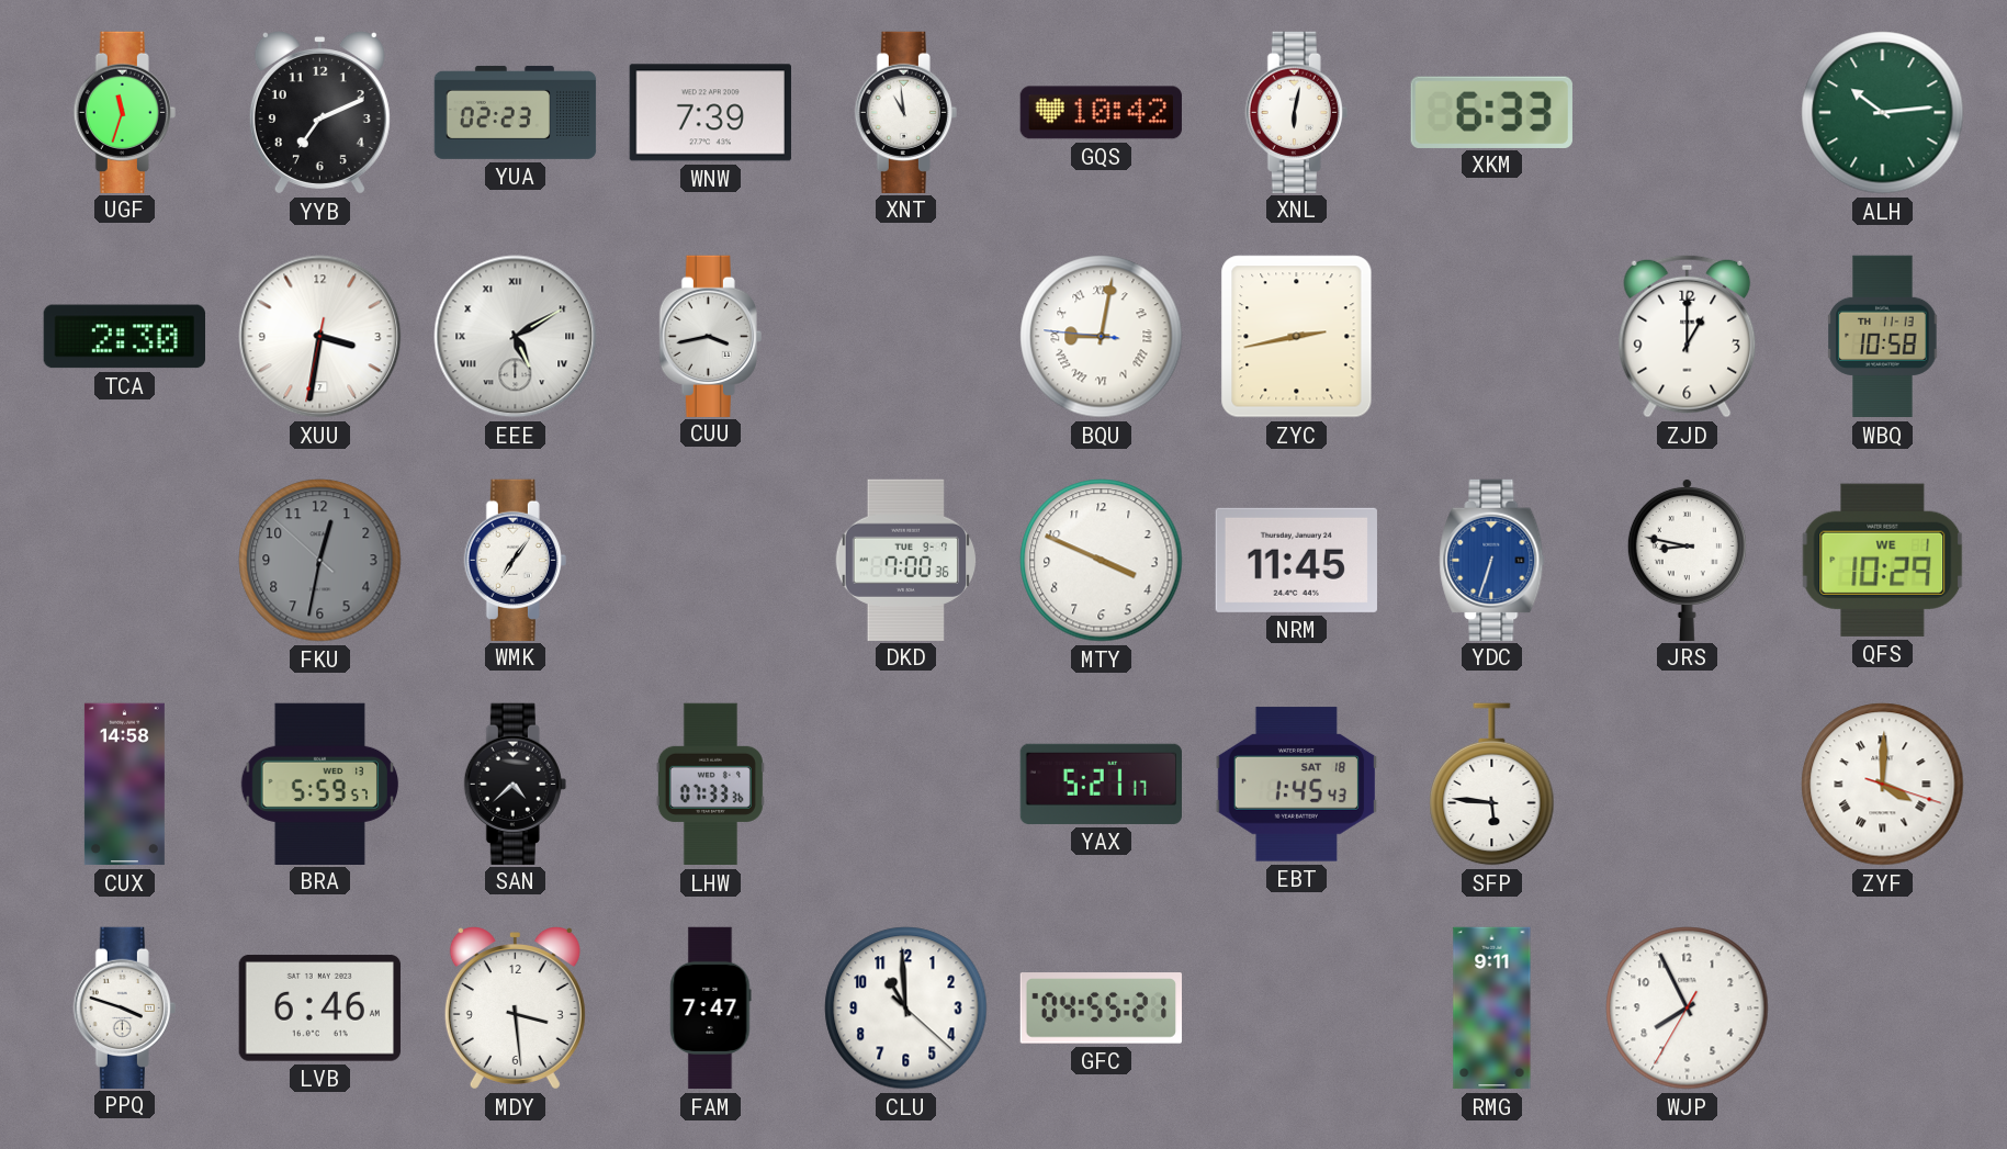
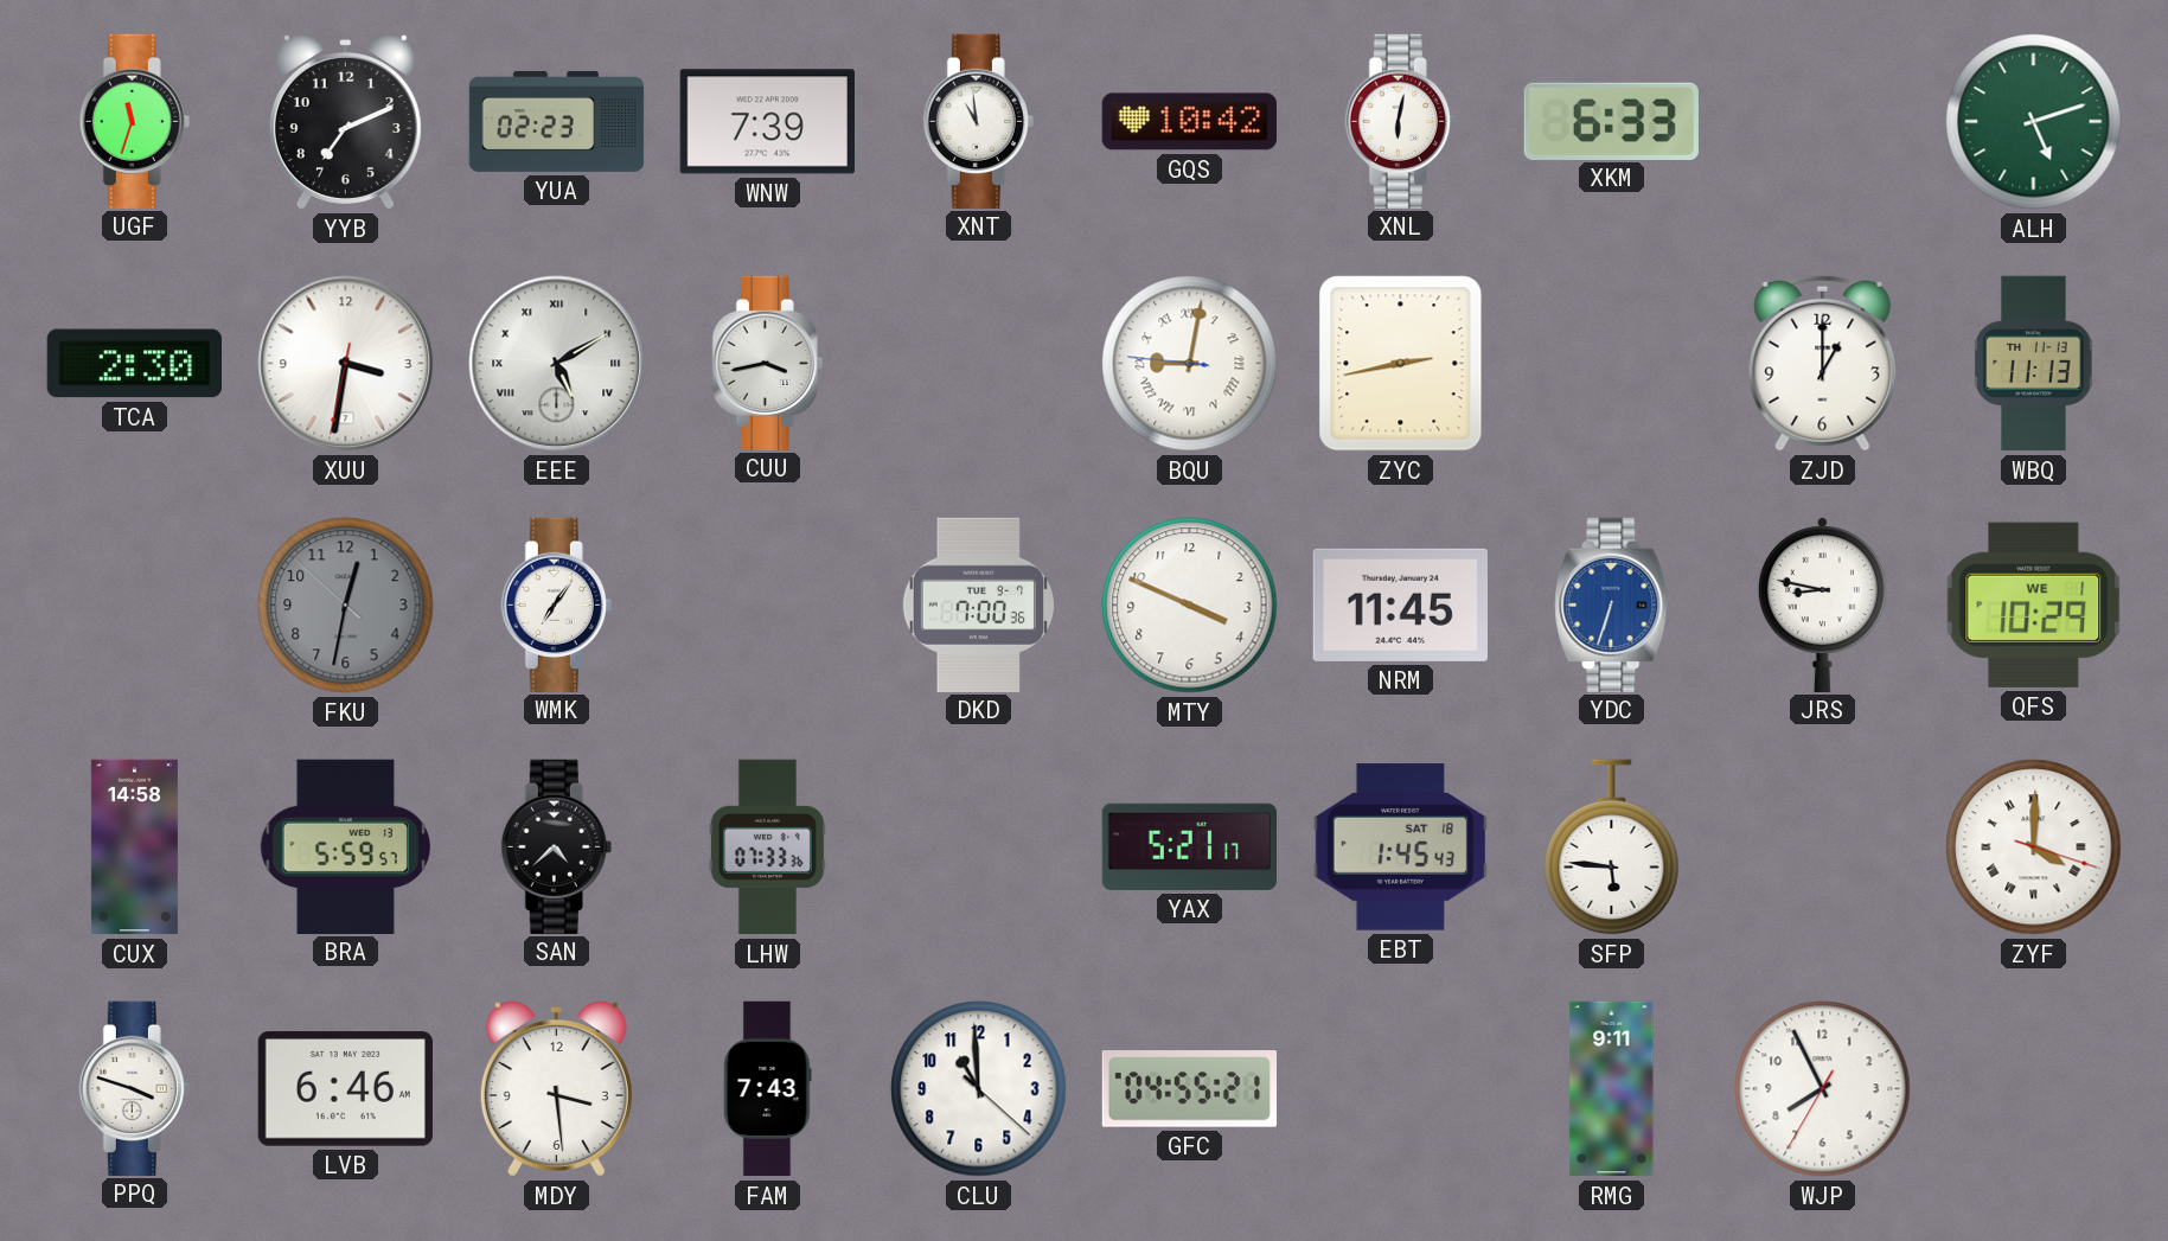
ALH: 10:14 -> 5:12
WBQ: 10:58 -> 11:13
FAM: 7:47 -> 7:43
